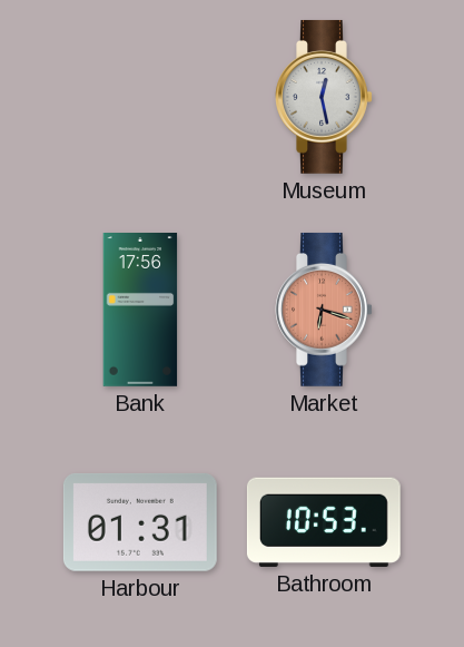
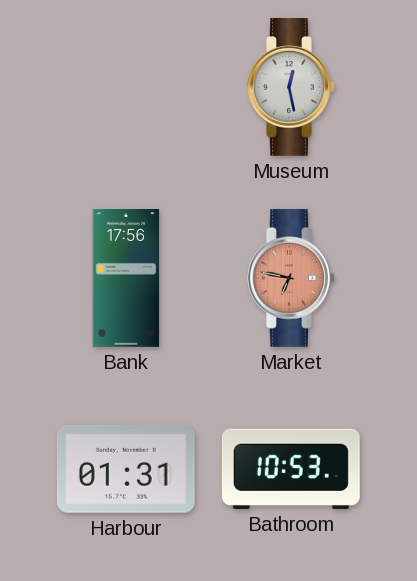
Market: 6:18 -> 6:47
